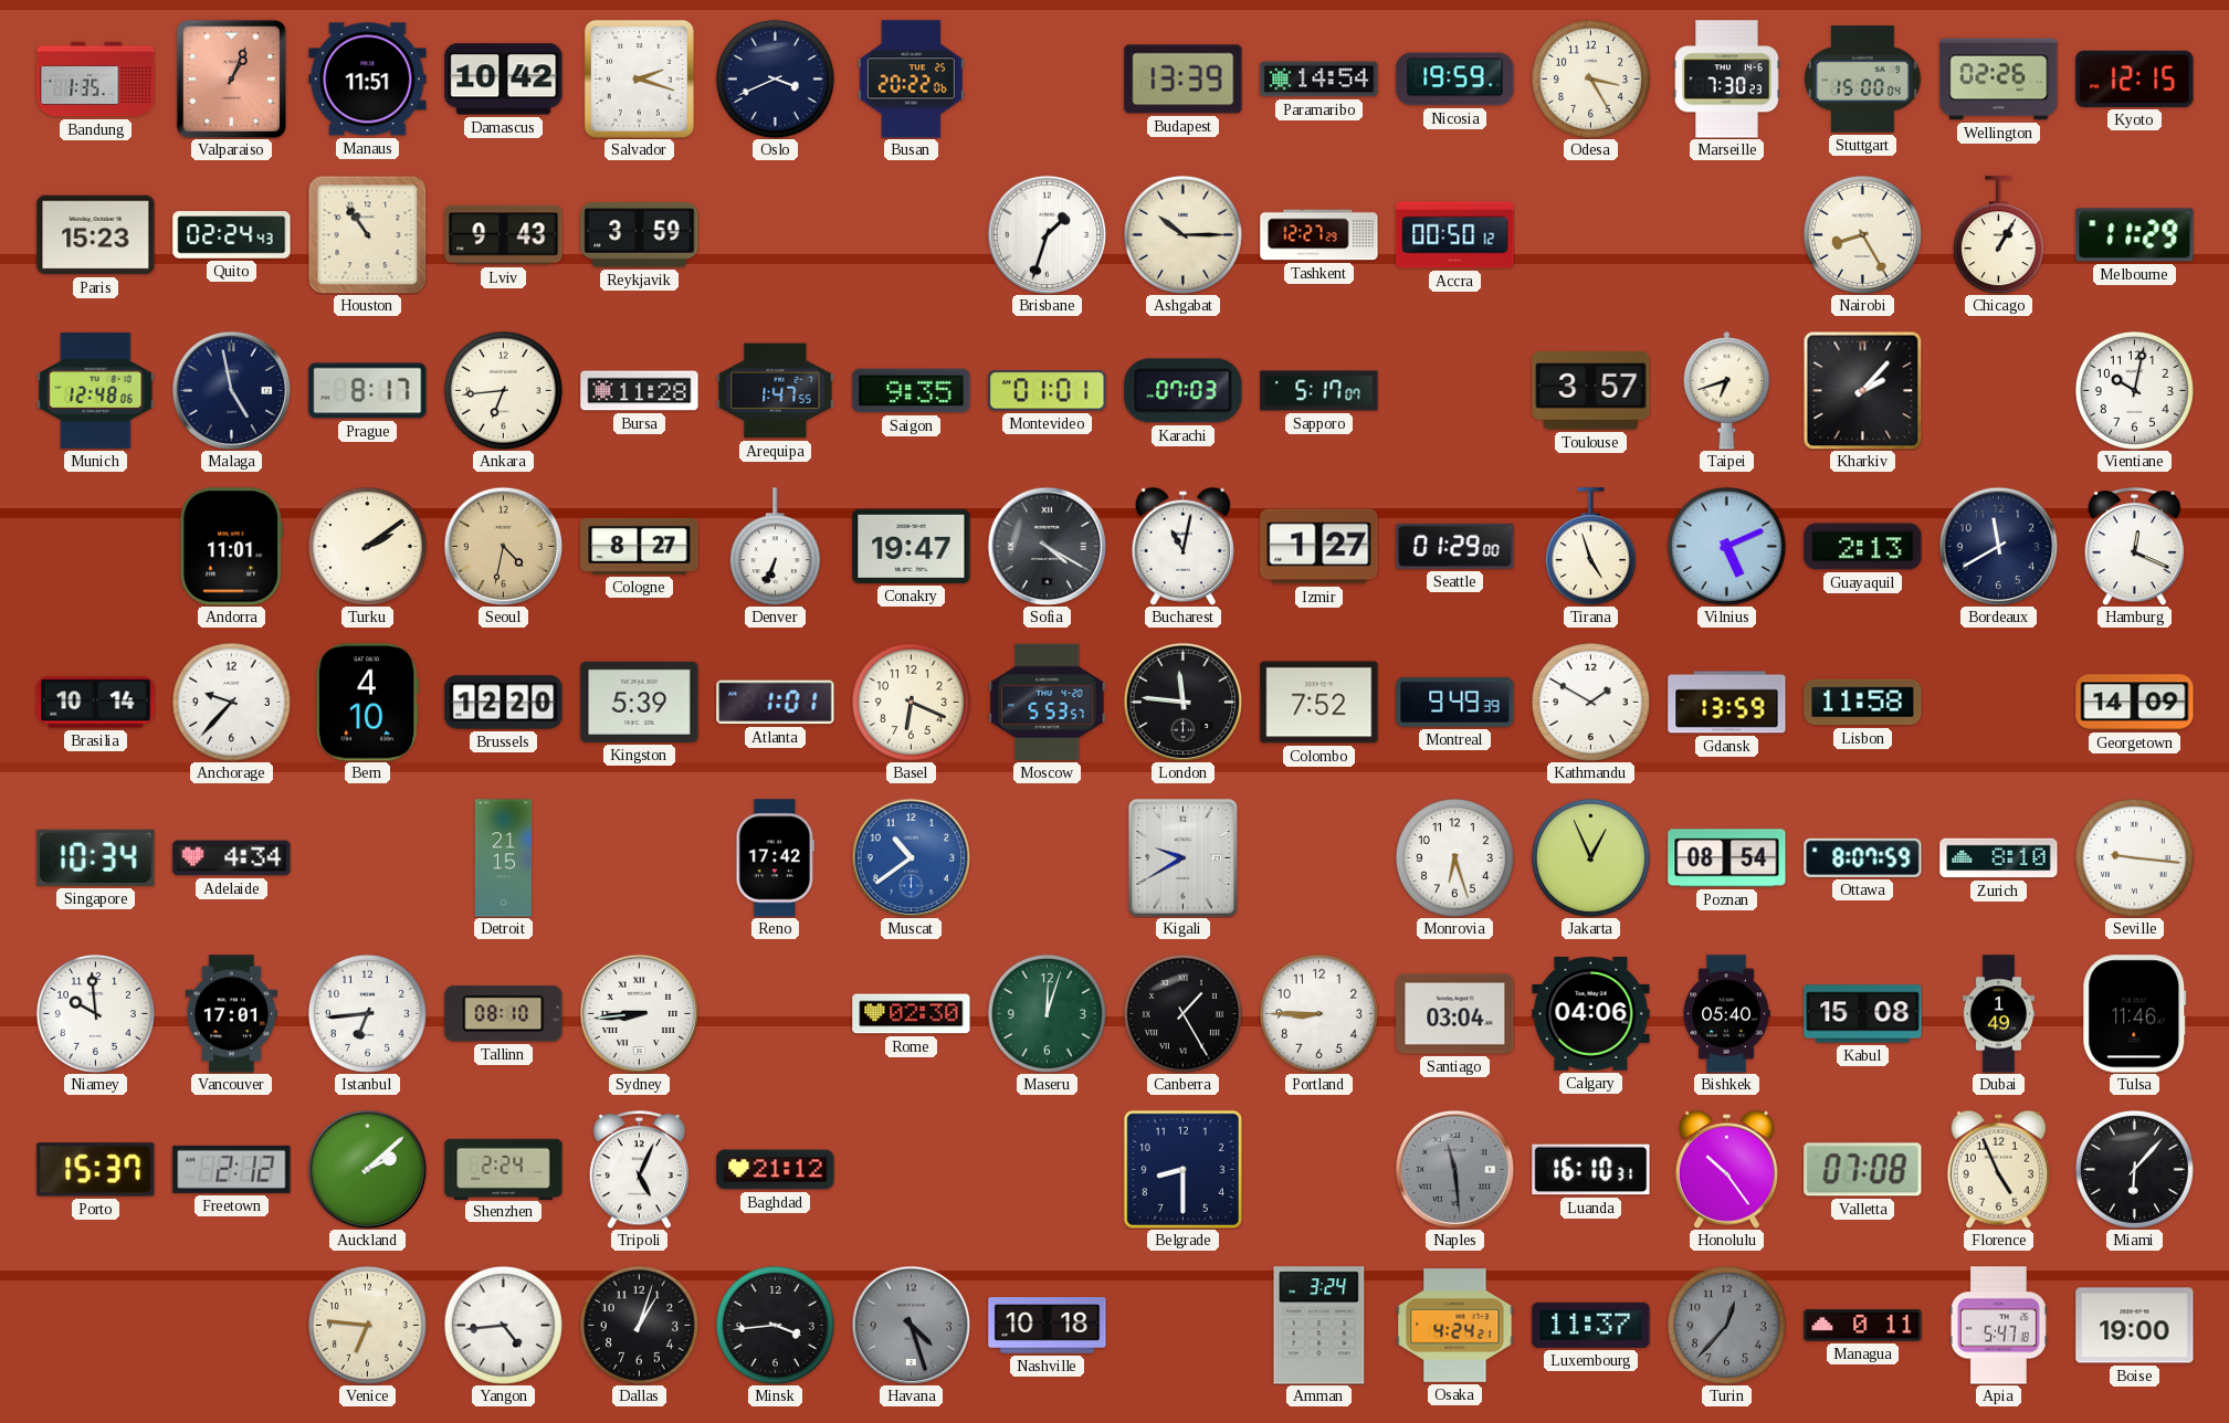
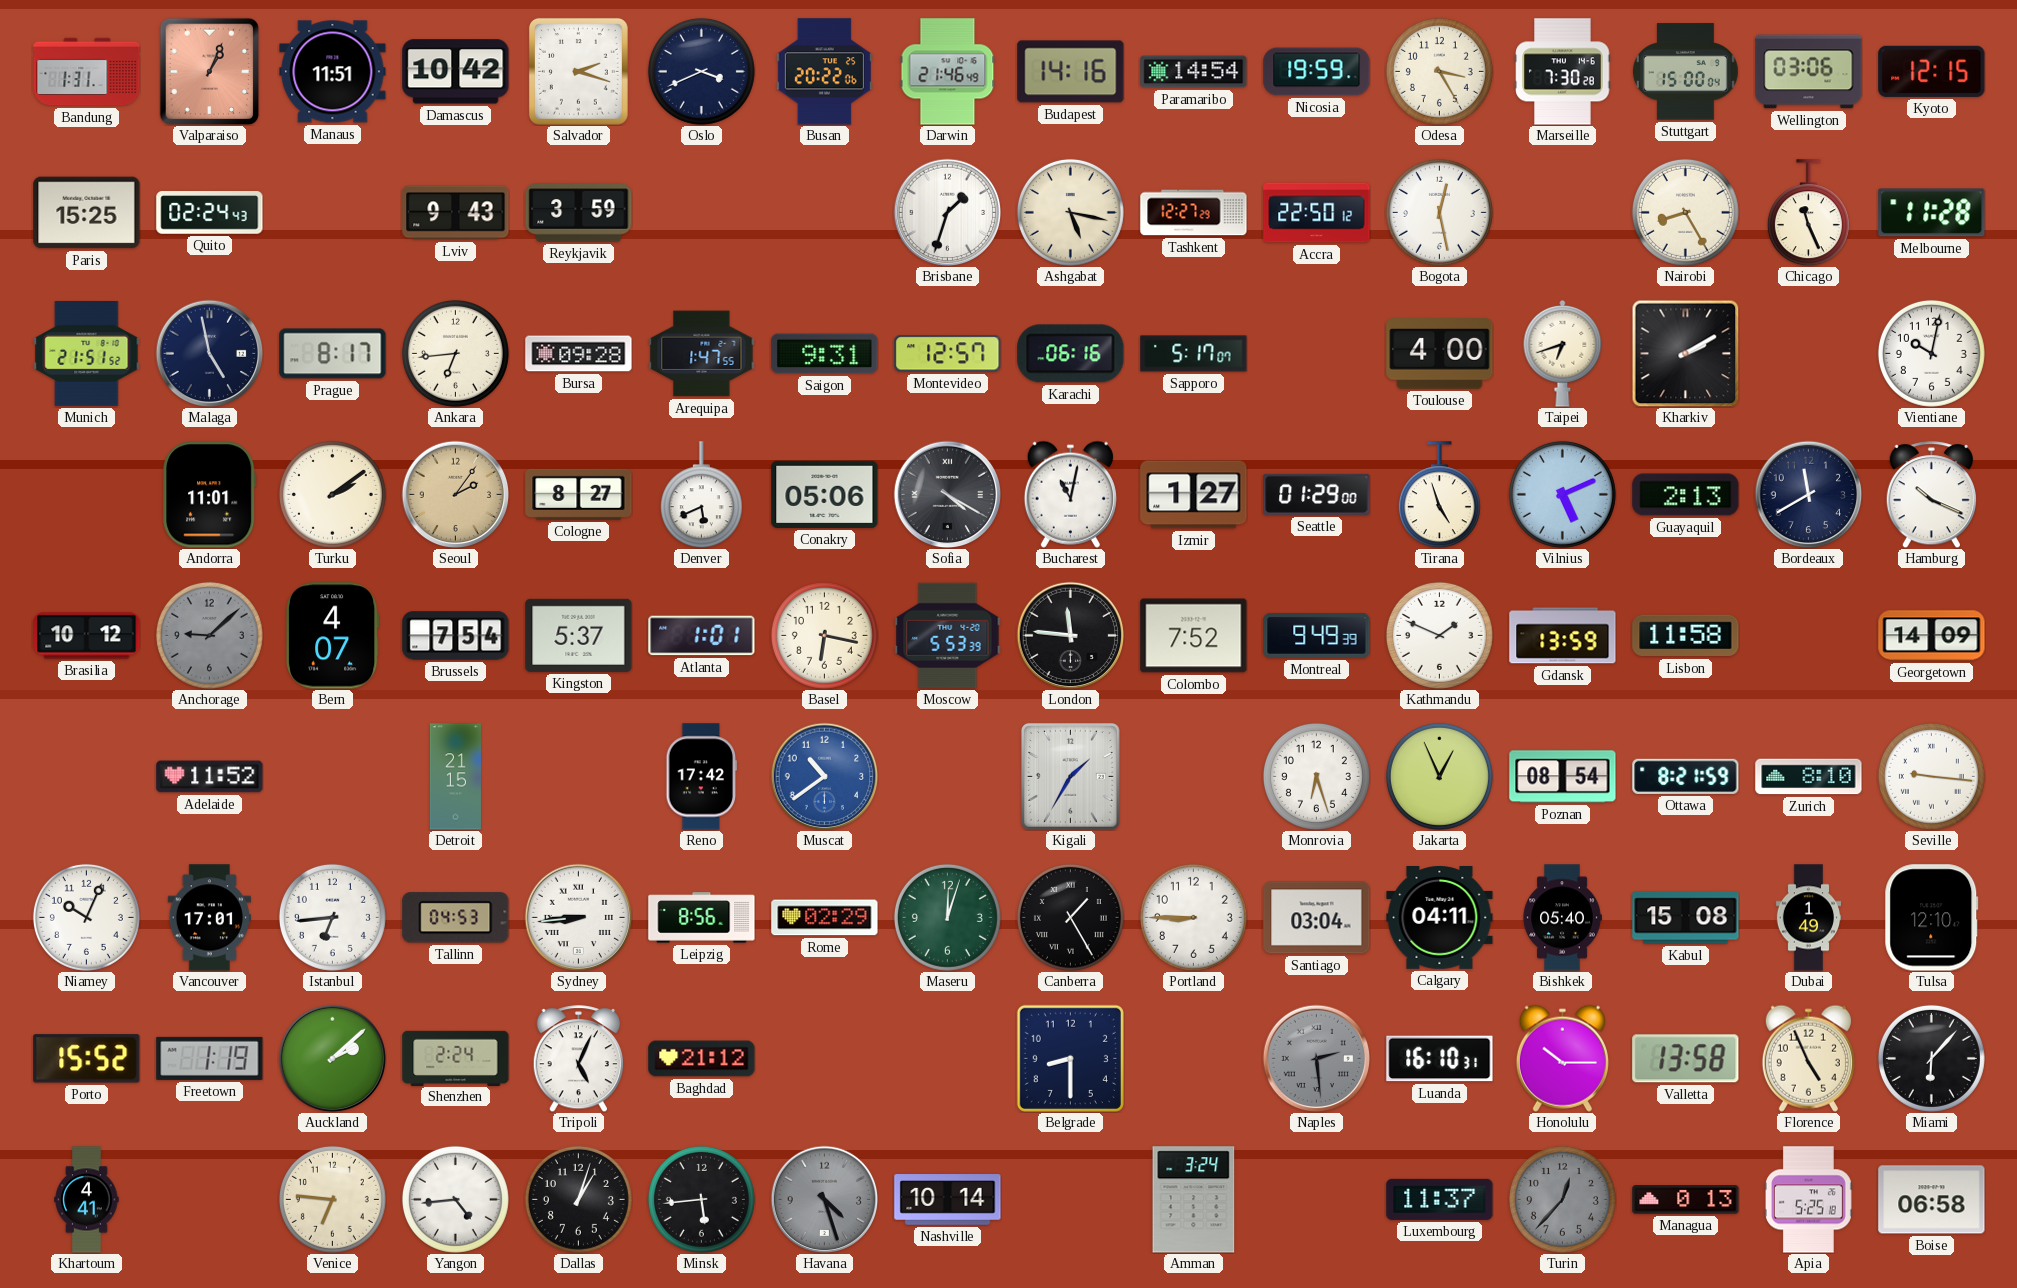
Bandung: 1:35 -> 1:31
Darwin: none -> 21:46
Budapest: 13:39 -> 14:16
Marseille: 7:30:23 -> 7:30:28
Wellington: 02:26 -> 03:06
Paris: 15:23 -> 15:25
Houston: 10:54 -> none
Ashgabat: 10:15 -> 5:17
Accra: 00:50 -> 22:50
Bogota: none -> 12:28
Chicago: 1:05 -> 11:26
Melbourne: 11:29 -> 11:28
Munich: 12:48 -> 21:51
Bursa: 11:28 -> 09:28
Saigon: 9:35 -> 9:31
Montevideo: 01:01 -> 12:57
Karachi: 07:03 -> 06:16
Toulouse: 3:57 -> 4:00
Kharkiv: 2:07 -> 2:10
Seoul: 4:32 -> 2:06
Denver: 6:34 -> 5:41
Conakry: 19:47 -> 05:06
Hamburg: 12:19 -> 10:19
Brasilia: 10:14 -> 10:12
Anchorage: 9:37 -> 9:08
Anchorage dial: white -> grey
Bern: 4:10 -> 4:07
Brussels: 12:20 -> 7:54
Kingston: 5:39 -> 5:37
Basel: 6:19 -> 6:17
Moscow: 5:53:57 -> 5:53:39
Kathmandu: 1:50 -> 1:49
Singapore: 10:34 -> none
Adelaide: 4:34 -> 11:52
Kigali: 9:40 -> 1:35
Ottawa: 8:07 -> 8:21
Niamey: 9:59 -> 10:04
Tallinn: 08:10 -> 04:53
Leipzig: none -> 8:56
Rome: 02:30 -> 02:29
Calgary: 04:06 -> 04:11
Tulsa: 11:46 -> 12:10
Porto: 15:37 -> 15:52
Freetown: 2:12 -> 1:19
Naples: 11:29 -> 2:29
Honolulu: 10:24 -> 10:15
Valletta: 07:08 -> 13:58
Khartoum: none -> 4:41
Minsk: 3:44 -> 5:44
Nashville: 10:18 -> 10:14
Osaka: 4:24 -> none
Managua: 0:11 -> 0:13
Apia: 5:47 -> 5:25
Boise: 19:00 -> 06:58
